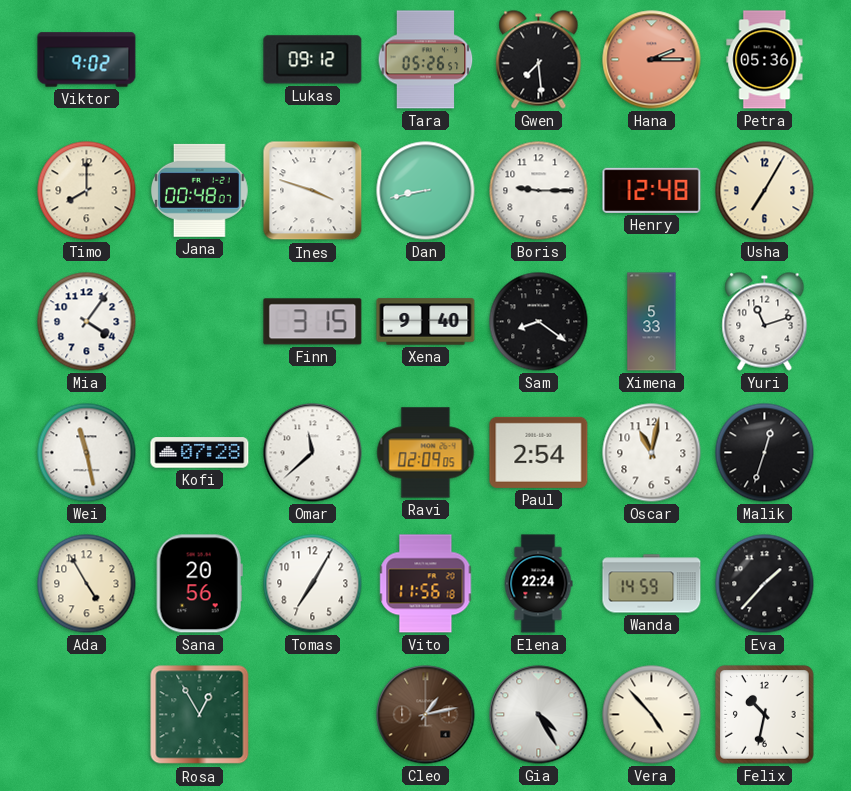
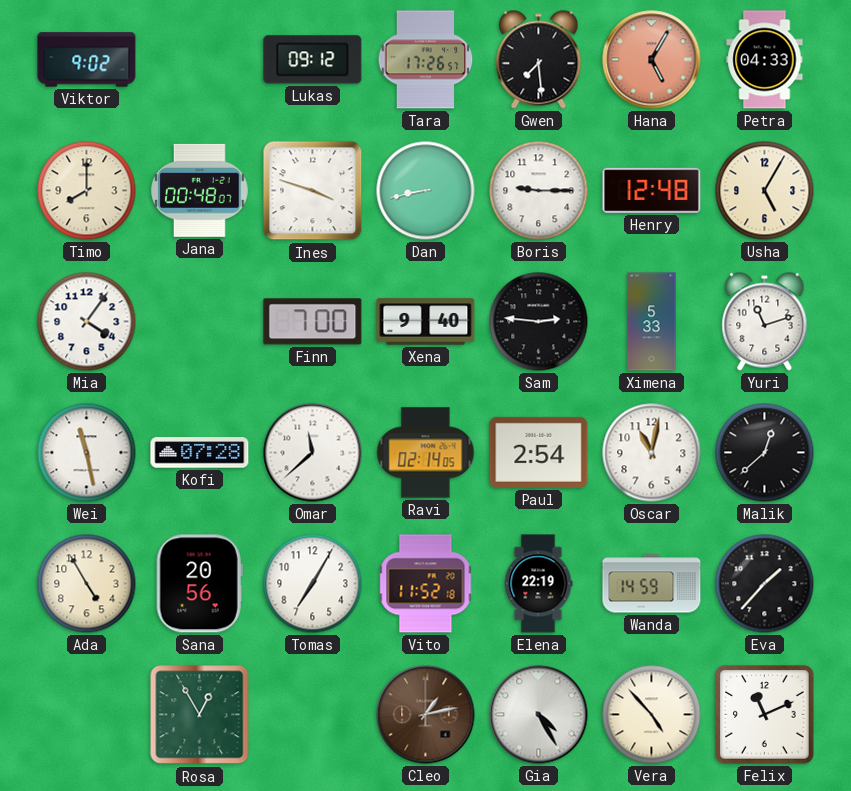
Tara: 05:26 -> 17:26
Hana: 2:15 -> 5:05
Petra: 05:36 -> 04:33
Usha: 7:05 -> 5:05
Finn: 3:15 -> 7:00
Sam: 8:21 -> 2:46
Ravi: 02:09 -> 02:14
Malik: 12:33 -> 12:38
Vito: 11:56 -> 11:52
Elena: 22:24 -> 22:19
Felix: 10:32 -> 11:11
